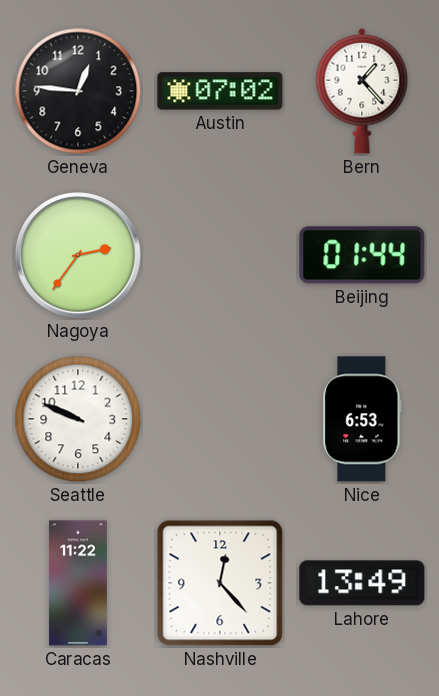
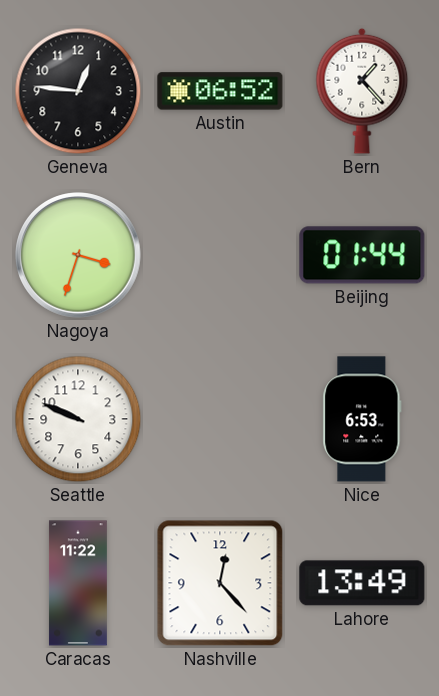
Austin: 07:02 -> 06:52
Nagoya: 2:36 -> 3:33
